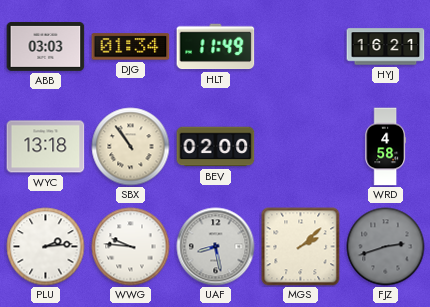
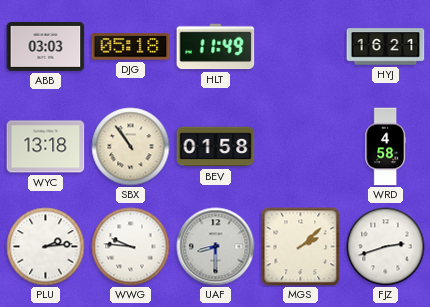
DJG: 01:34 -> 05:18
BEV: 02:00 -> 01:58
UAF: 8:28 -> 8:30
FJZ dial: grey -> white
